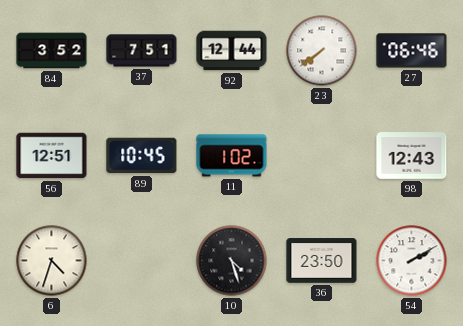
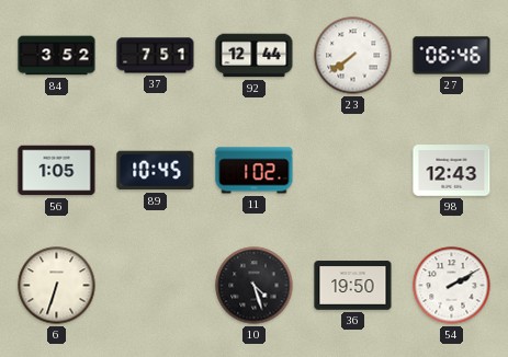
56: 12:51 -> 1:05
6: 4:33 -> 6:33
36: 23:50 -> 19:50
